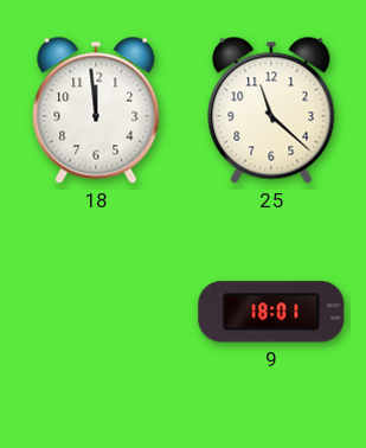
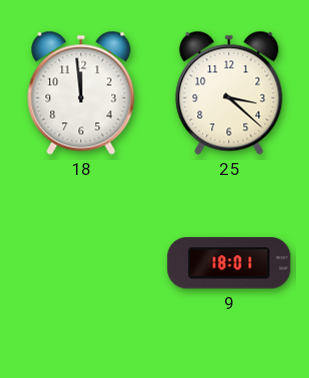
25: 11:22 -> 3:22
